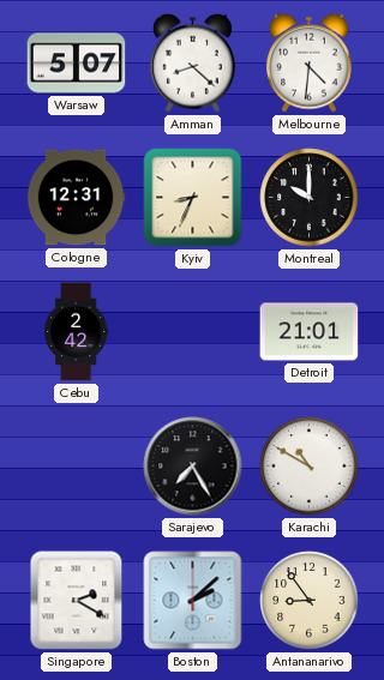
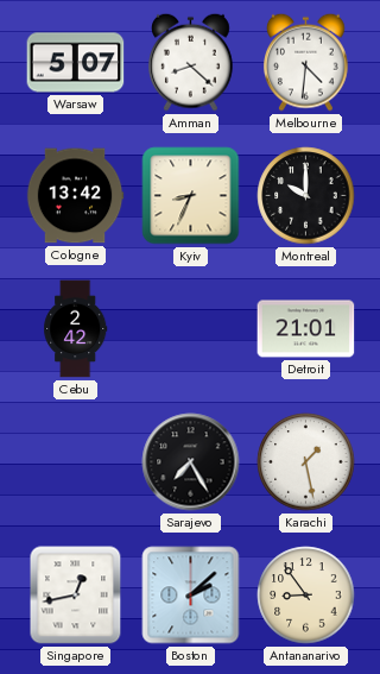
Cologne: 12:31 -> 13:42
Karachi: 10:50 -> 1:28
Singapore: 2:20 -> 12:43
